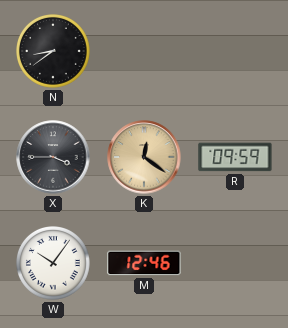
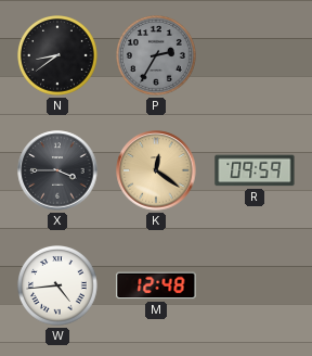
P: none -> 2:35
W: 10:06 -> 4:44
M: 12:46 -> 12:48
